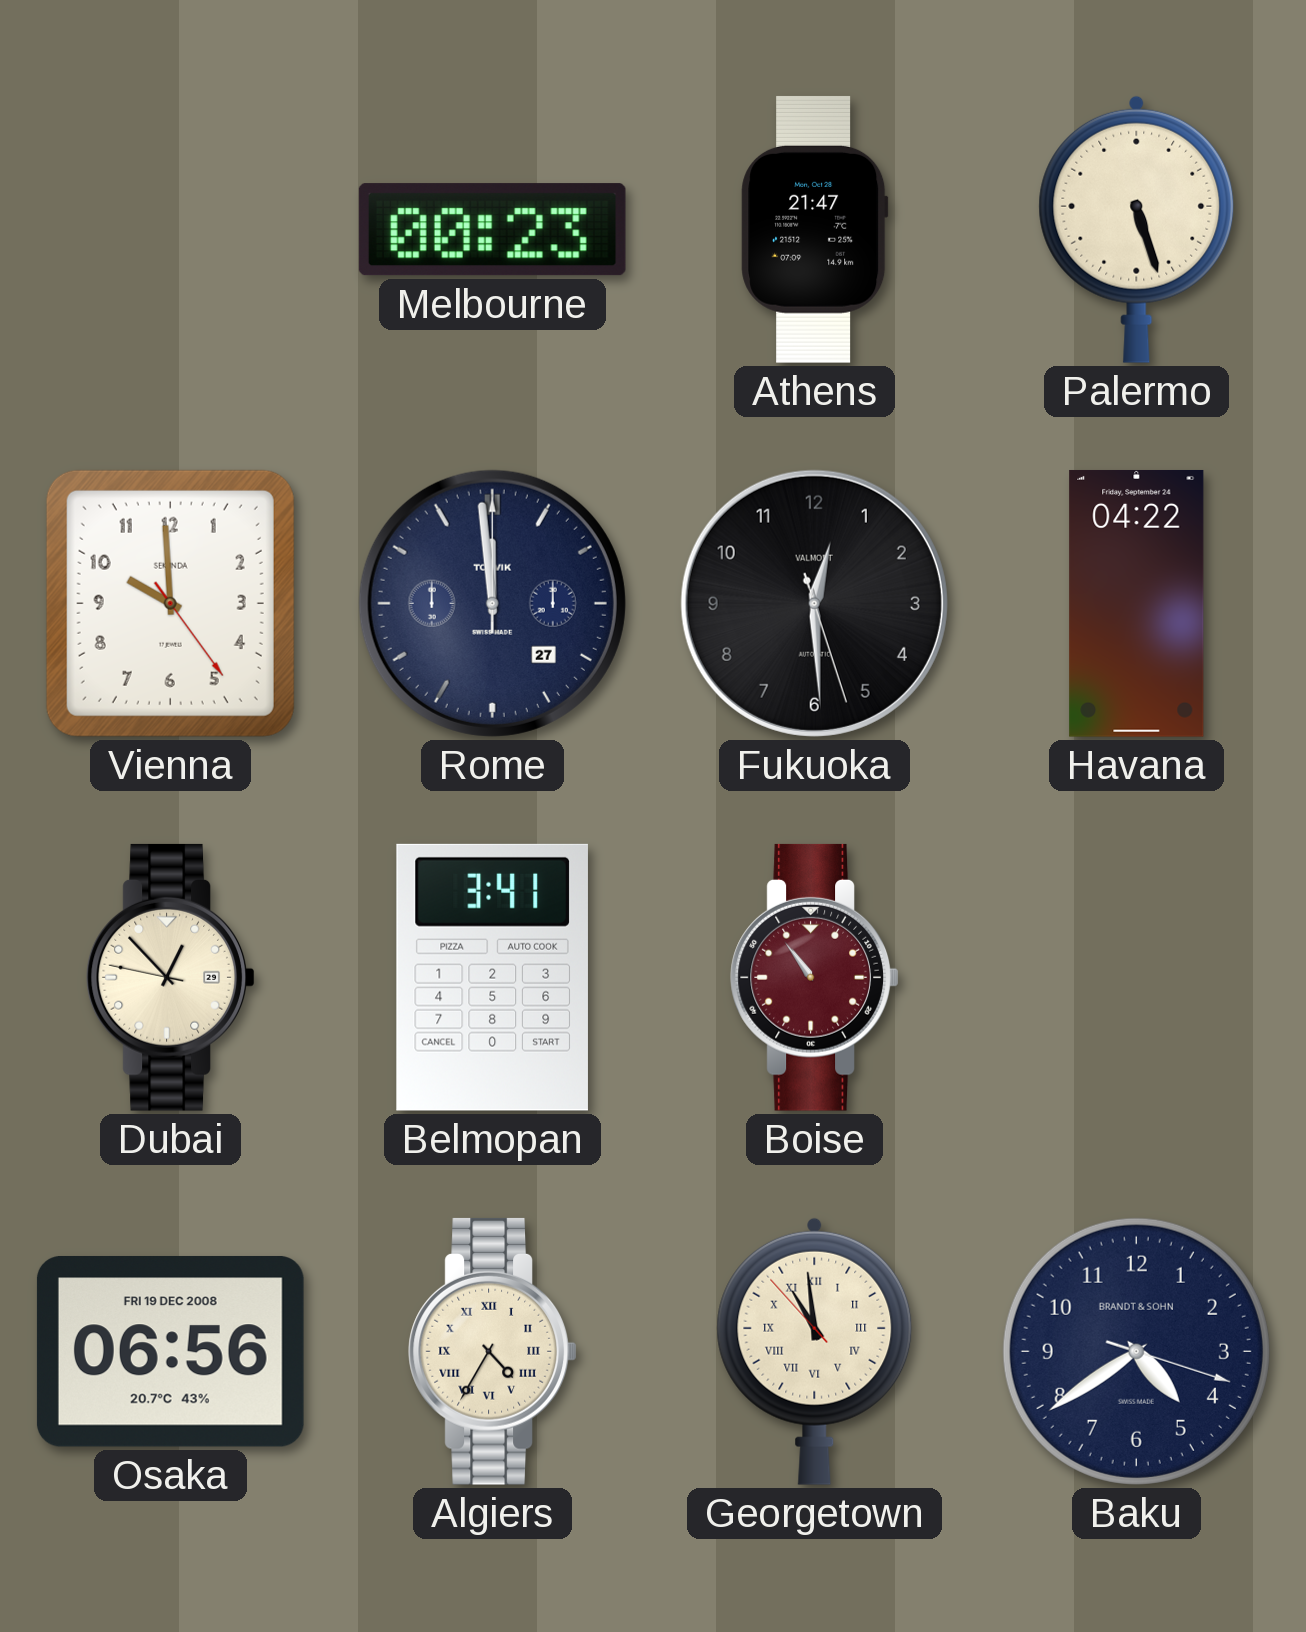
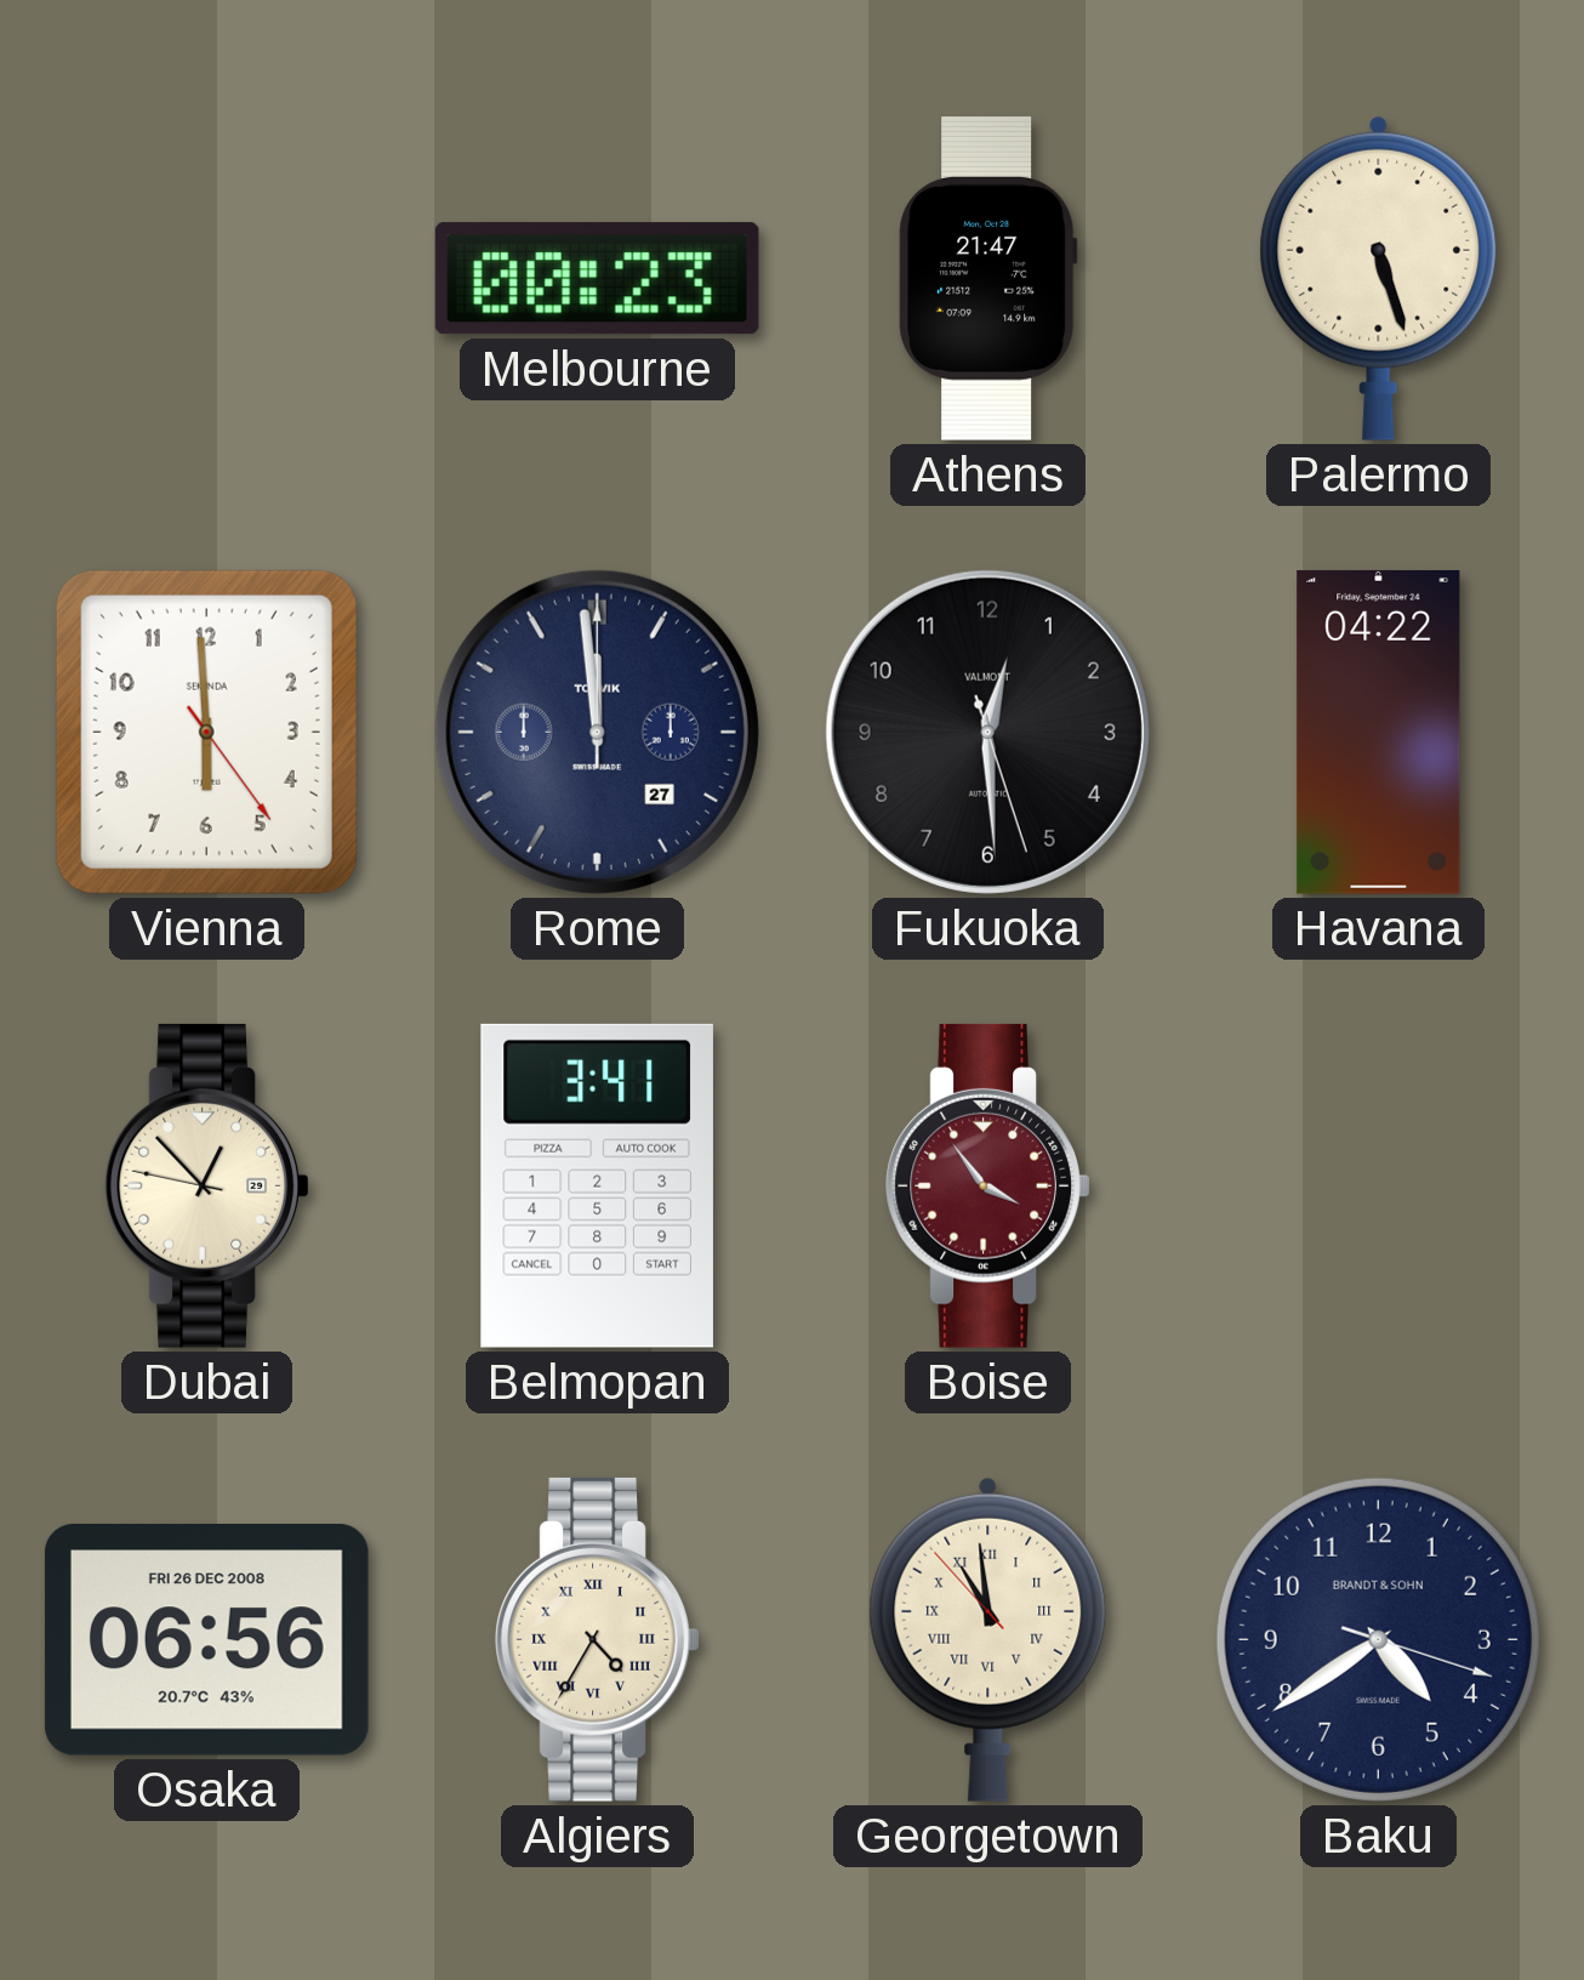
Vienna: 9:59 -> 5:59
Boise: 10:54 -> 3:54
Osaka date: FRI 19 DEC 2008 -> FRI 26 DEC 2008
